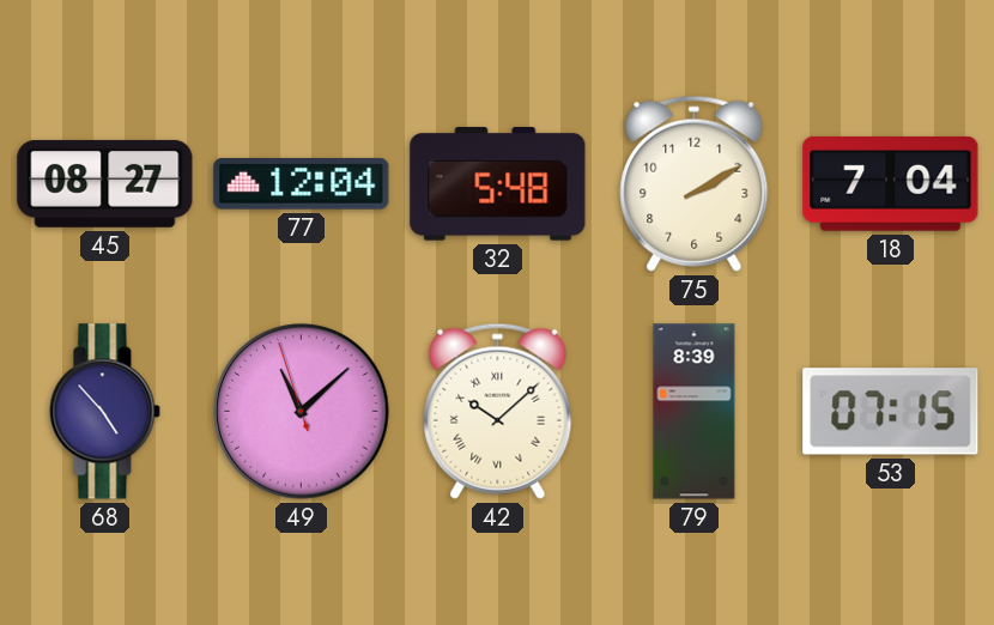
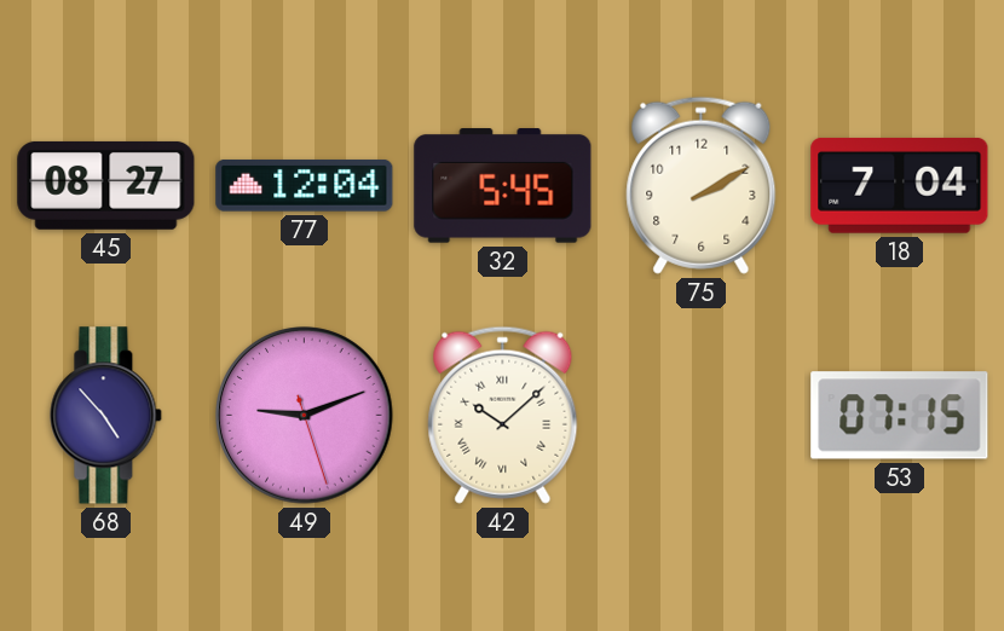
32: 5:48 -> 5:45
49: 11:07 -> 9:11
79: 8:39 -> none
